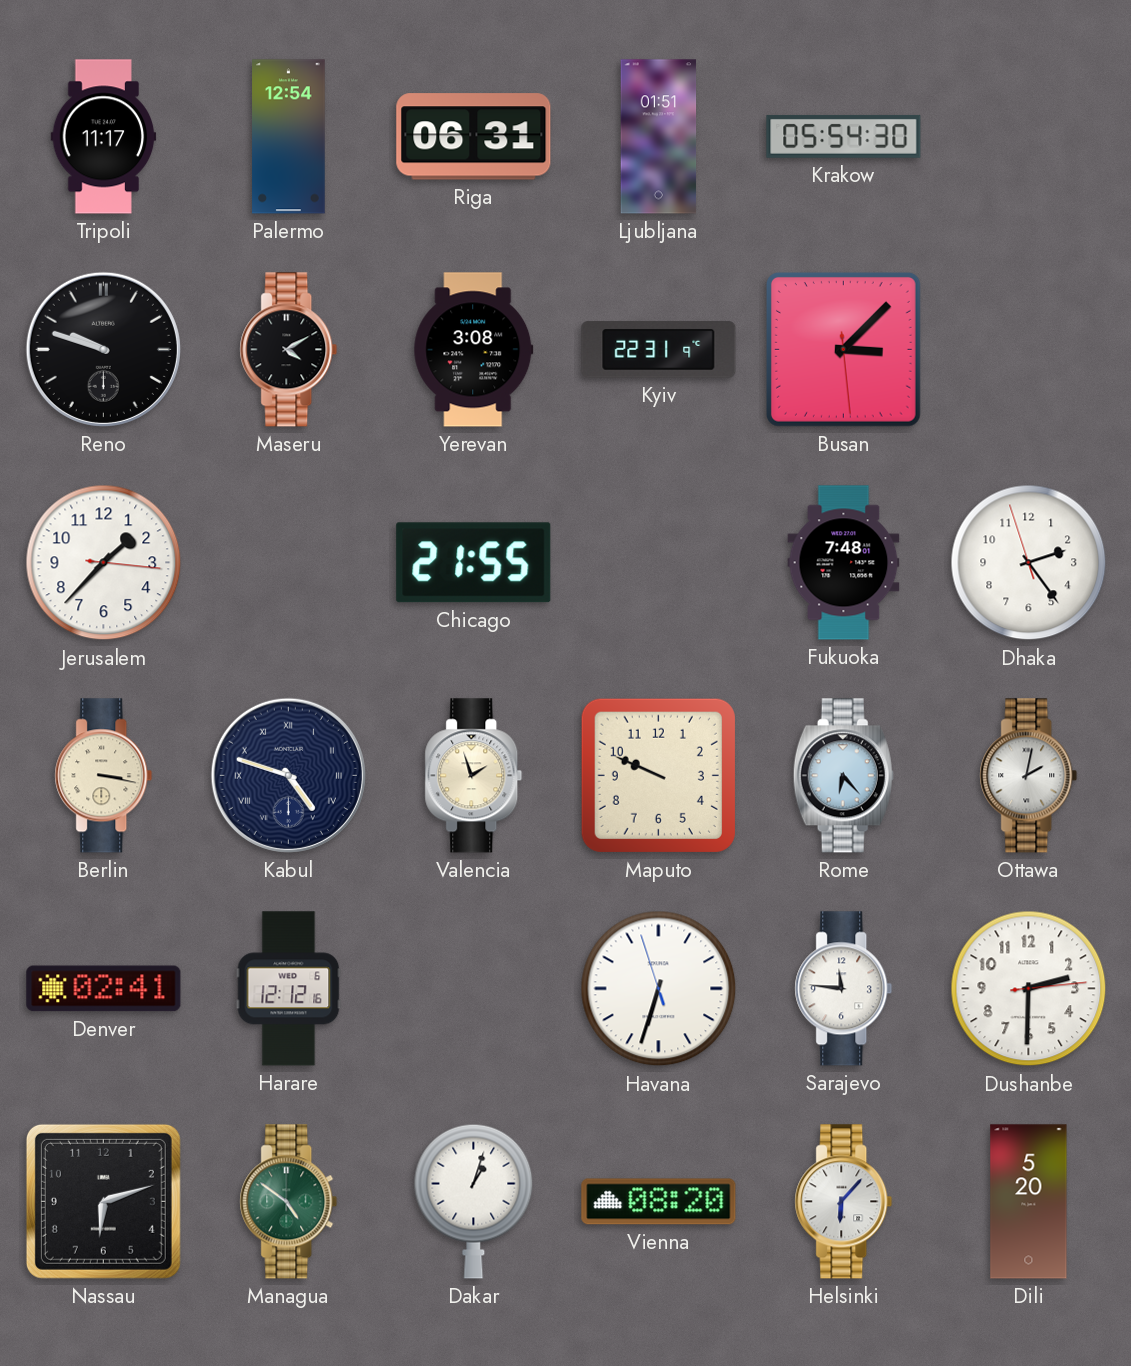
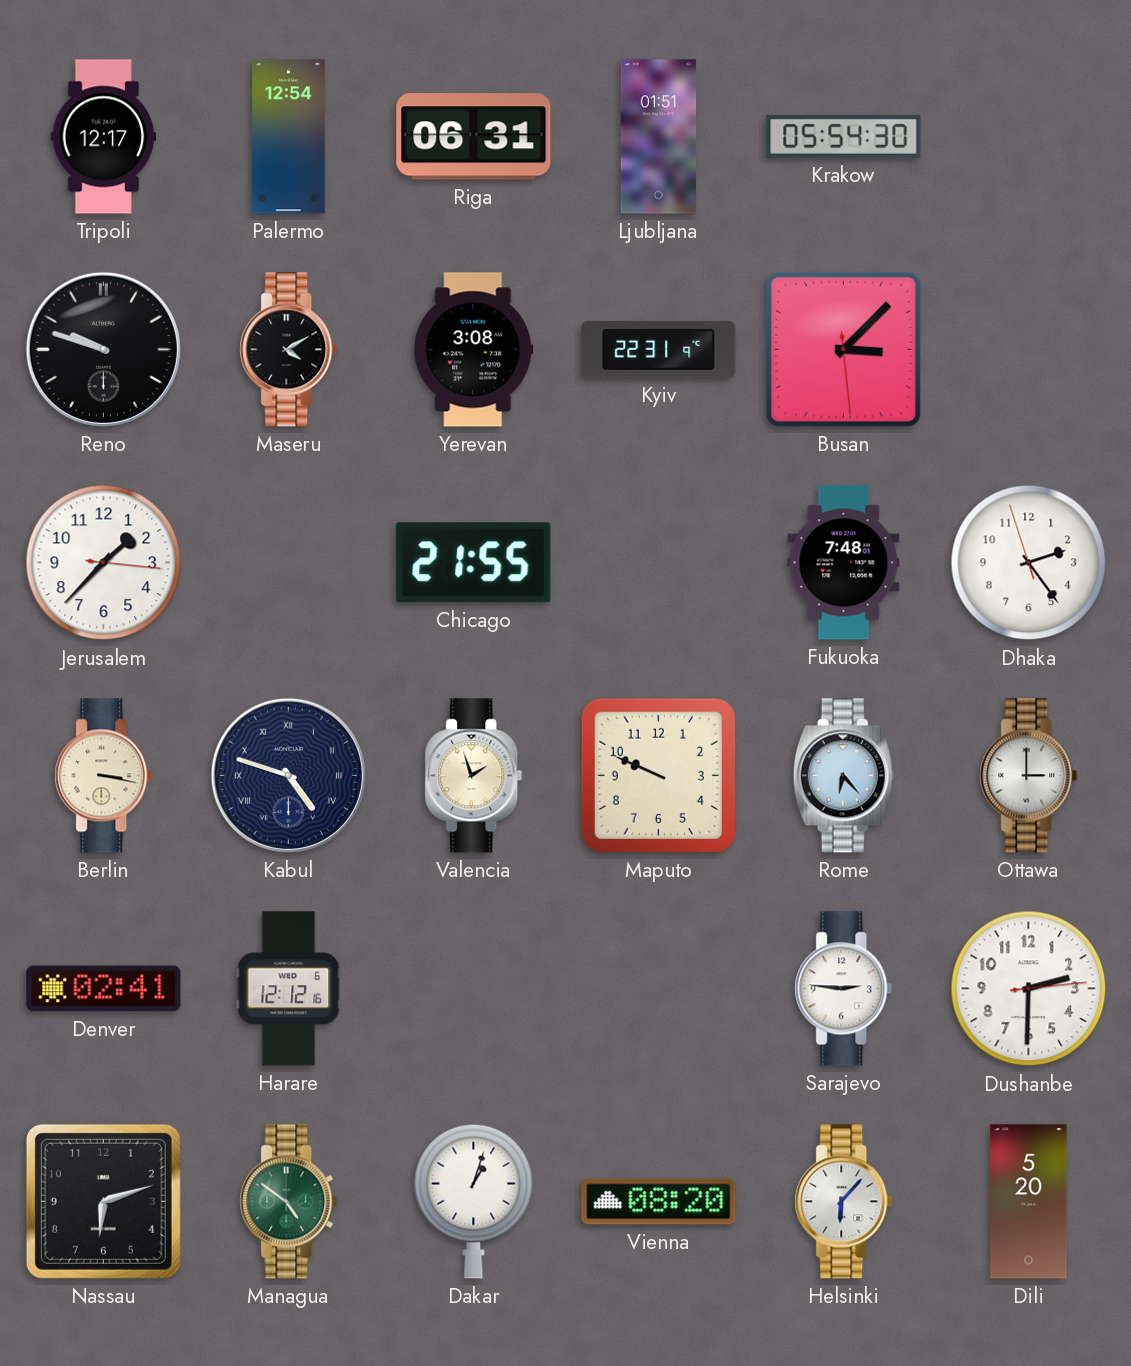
Tripoli: 11:17 -> 12:17
Ottawa: 2:02 -> 3:00
Havana: 6:32 -> none
Sarajevo: 11:46 -> 2:46
